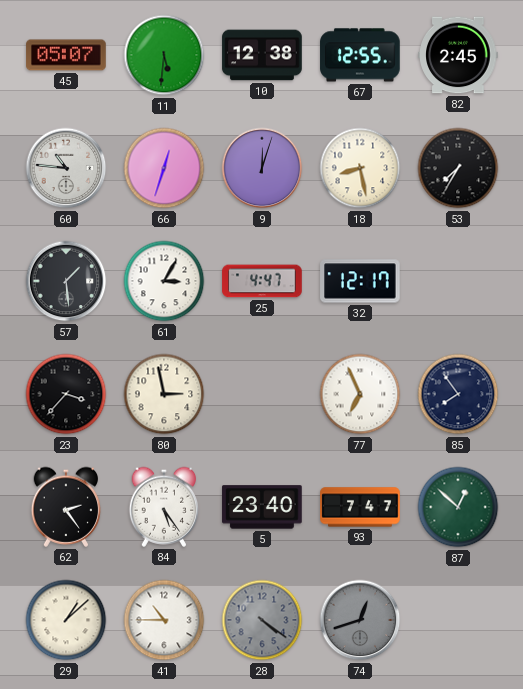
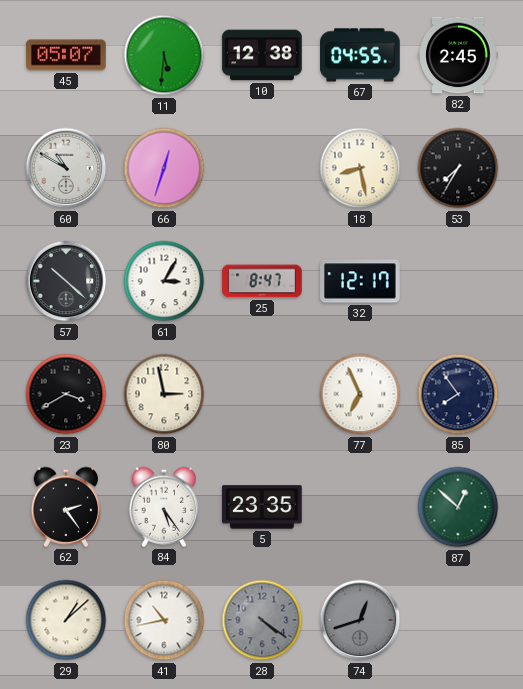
67: 12:55 -> 04:55
60: 10:46 -> 10:50
9: 12:03 -> none
57: 1:29 -> 10:22
25: 4:47 -> 8:47
23: 3:37 -> 3:40
5: 23:40 -> 23:35
93: 7:47 -> none
41: 10:45 -> 10:43
